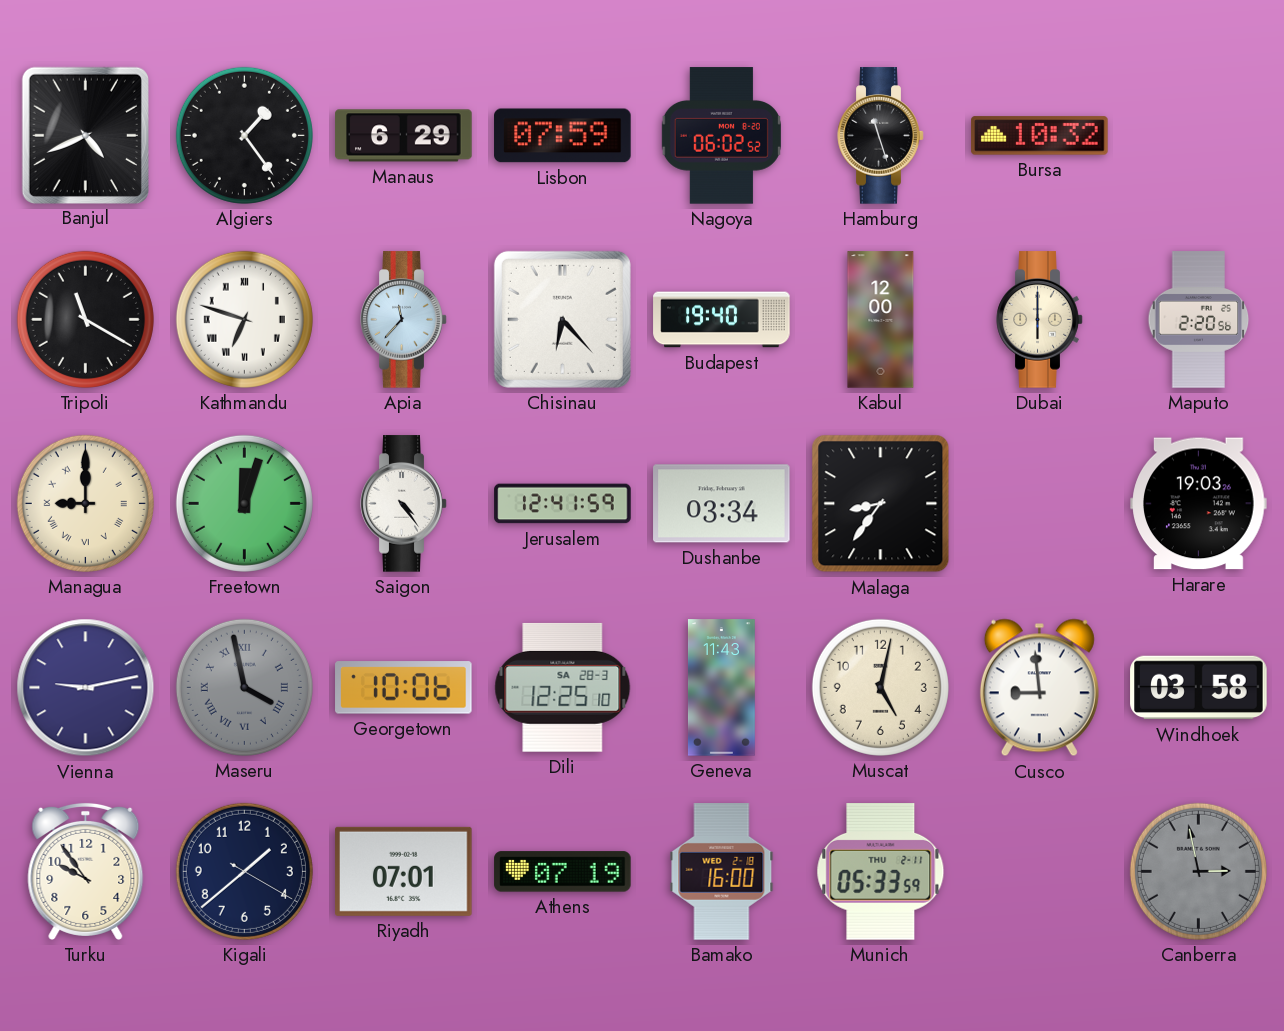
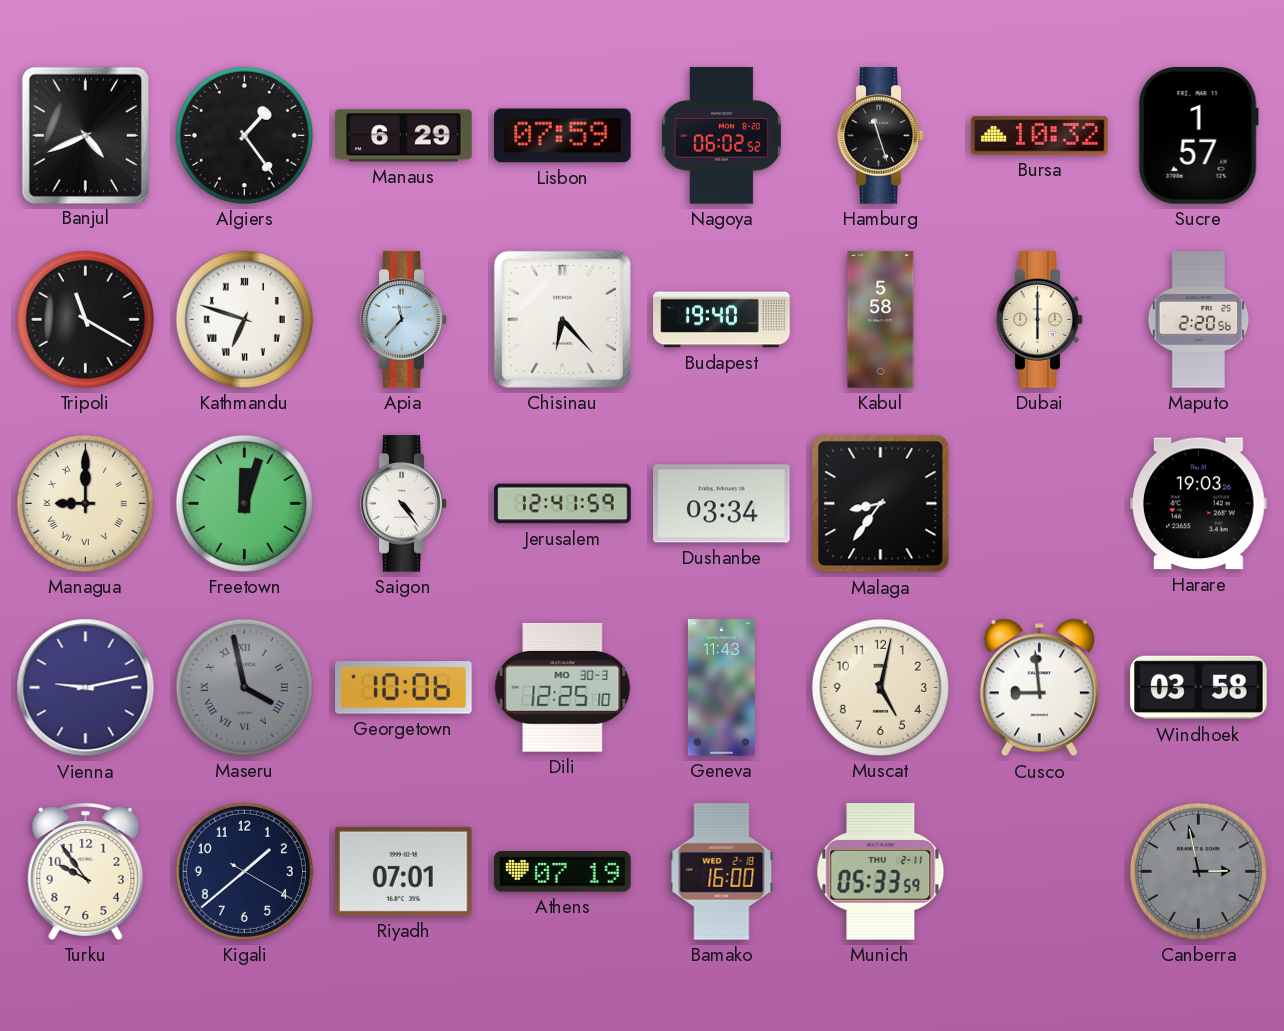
Sucre: none -> 1:57
Kabul: 12:00 -> 5:58
Dili date: SA 28-3 -> MO 30-3
